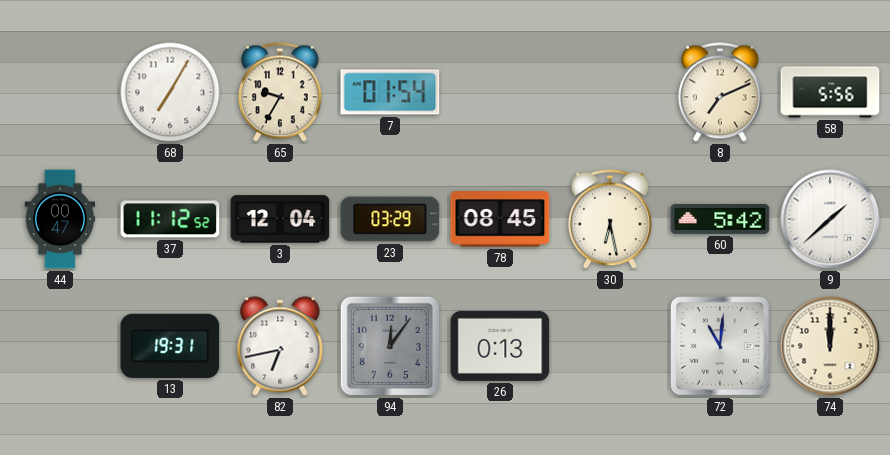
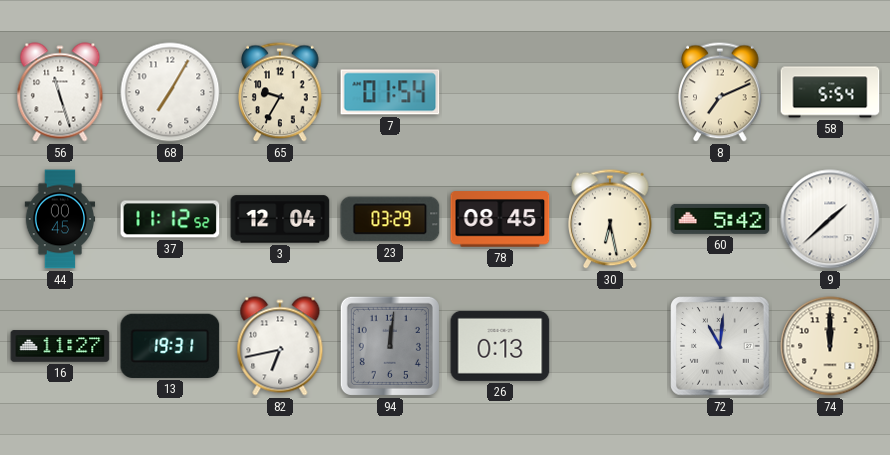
56: none -> 11:27
58: 5:56 -> 5:54
44: 00:47 -> 00:45
16: none -> 11:27
94: 12:06 -> 12:01
